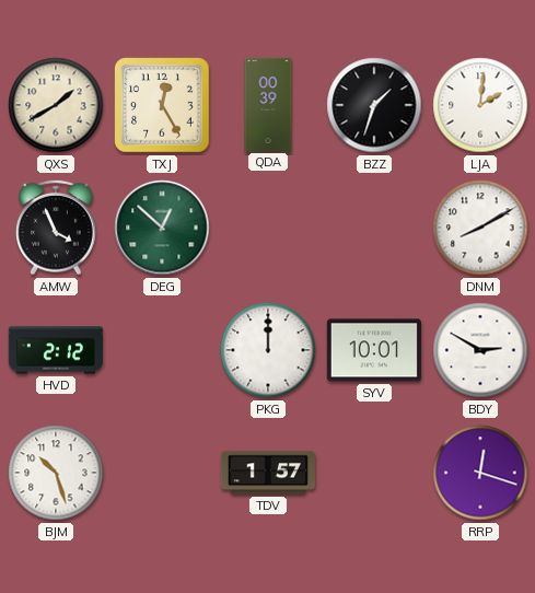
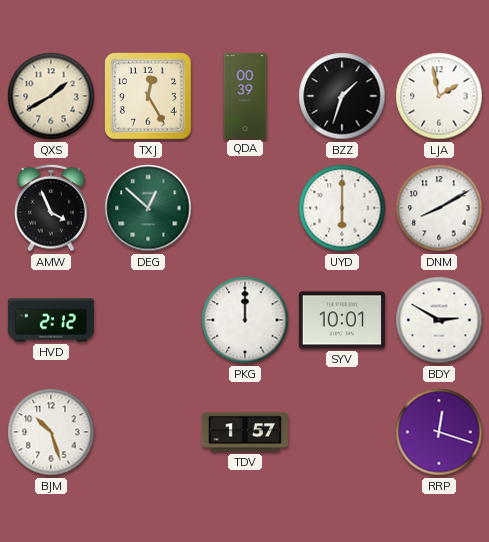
LJA: 2:01 -> 1:58
UYD: none -> 6:00
